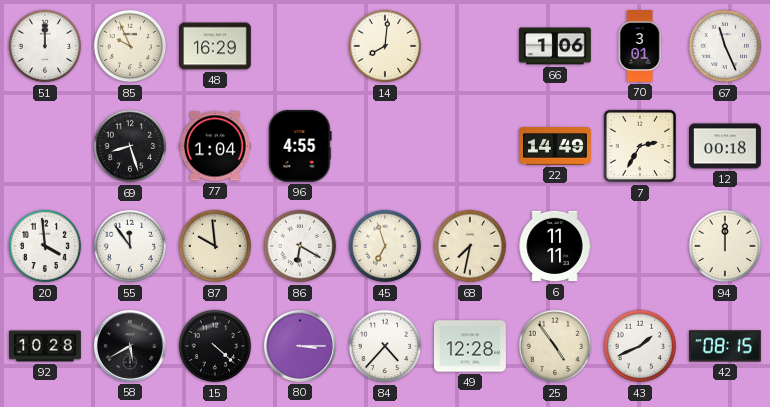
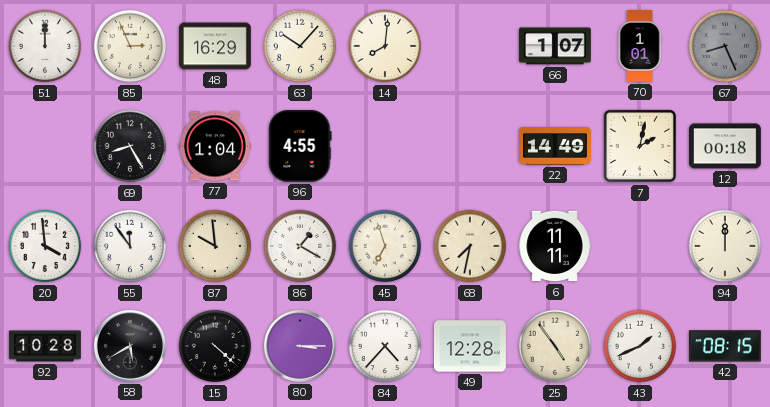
85: 9:56 -> 2:56
63: none -> 10:07
66: 1:06 -> 1:07
70: 3:01 -> 1:01
67: 11:26 -> 8:26
67 dial: white -> grey
69: 8:27 -> 8:25
7: 2:35 -> 2:02
86: 6:20 -> 1:20
